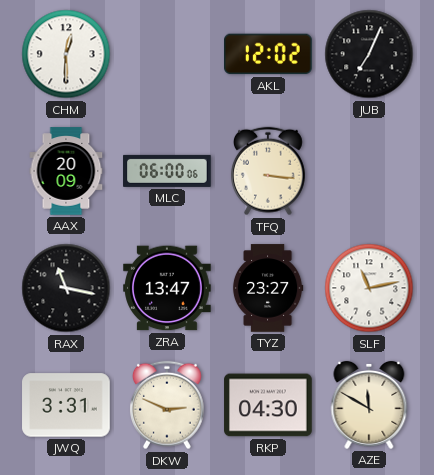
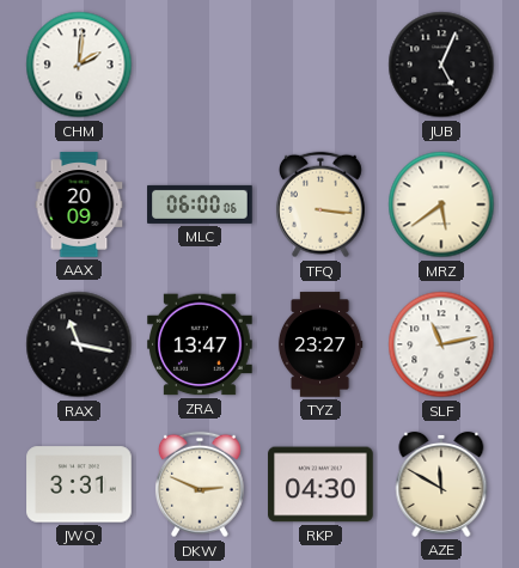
CHM: 12:30 -> 2:01
AKL: 12:02 -> none
JUB: 7:04 -> 5:04
MRZ: none -> 5:39
